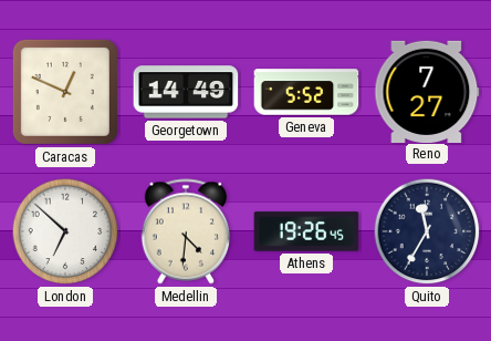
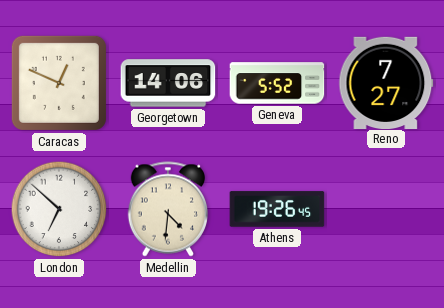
Georgetown: 14:49 -> 14:06
Quito: 11:35 -> none
